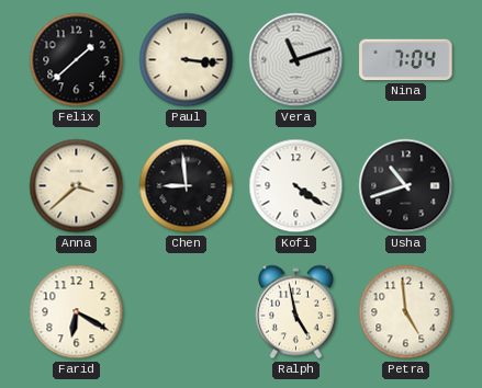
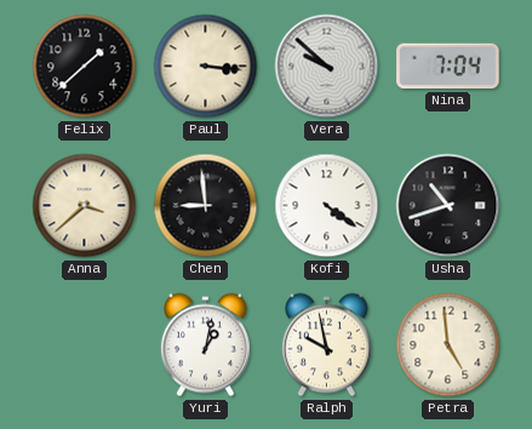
Vera: 11:12 -> 9:52
Farid: 6:20 -> none
Yuri: none -> 1:02
Ralph: 4:58 -> 9:58
